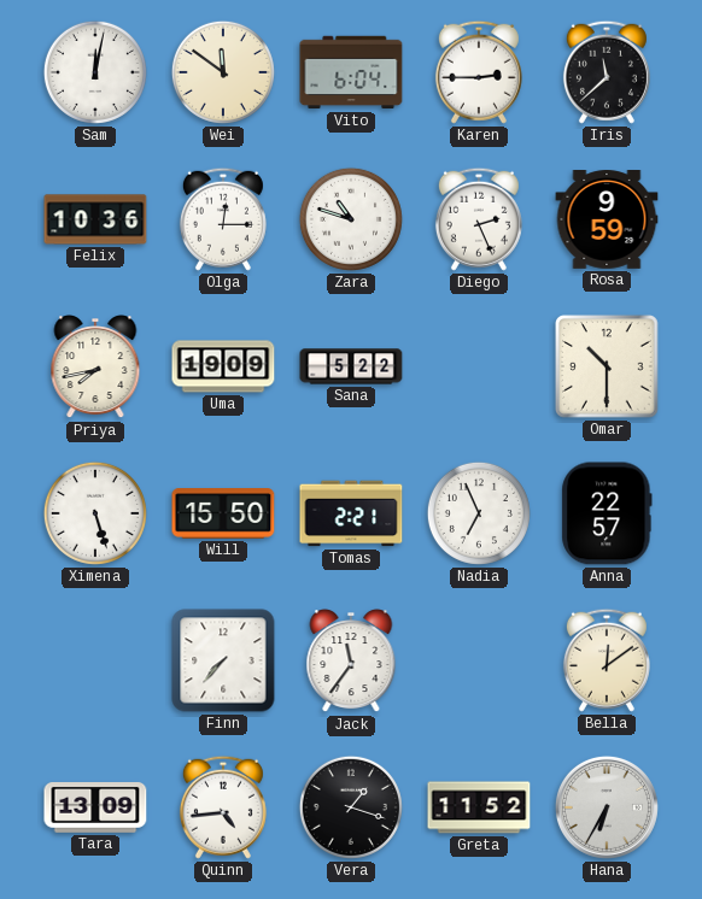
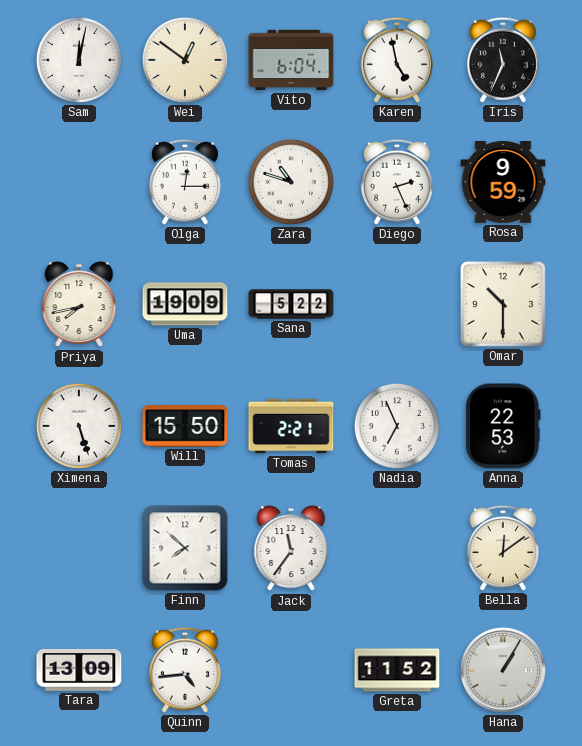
Wei: 11:51 -> 12:51
Karen: 2:45 -> 4:58
Iris: 11:38 -> 11:34
Felix: 10:36 -> none
Anna: 22:57 -> 22:53
Finn: 7:37 -> 7:52
Vera: 1:18 -> none
Hana: 6:35 -> 1:05
